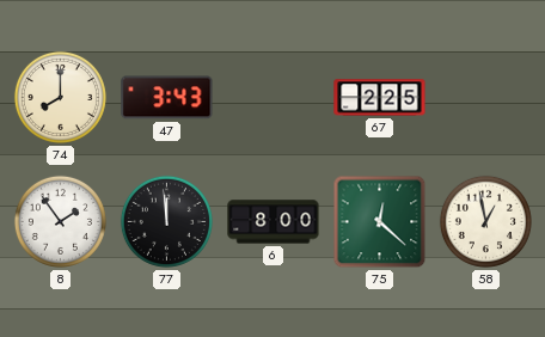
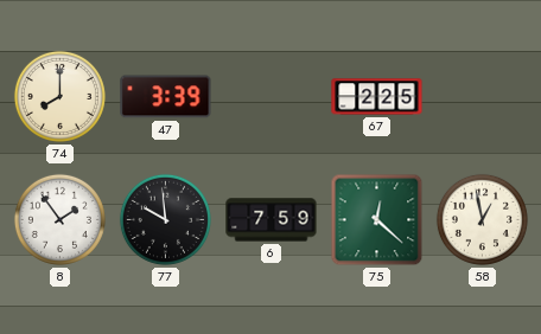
47: 3:43 -> 3:39
77: 11:59 -> 9:59
6: 8:00 -> 7:59
